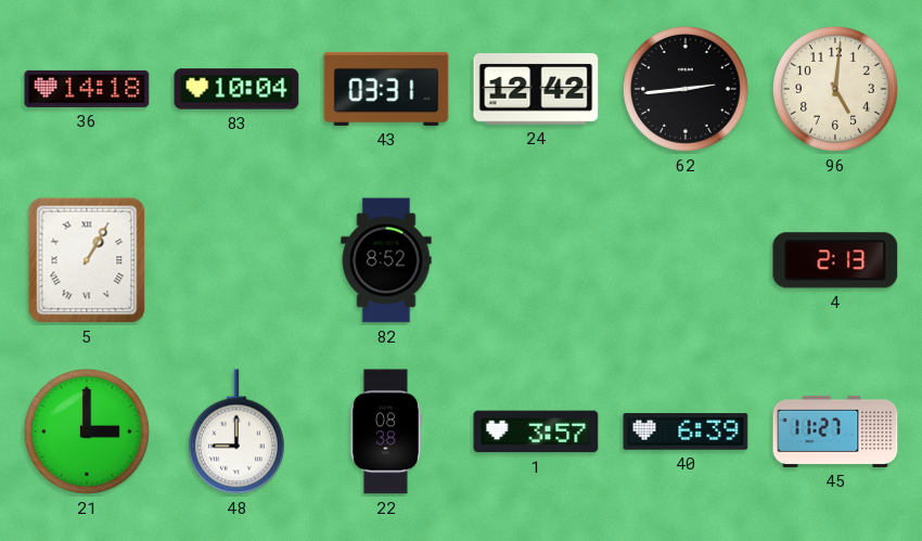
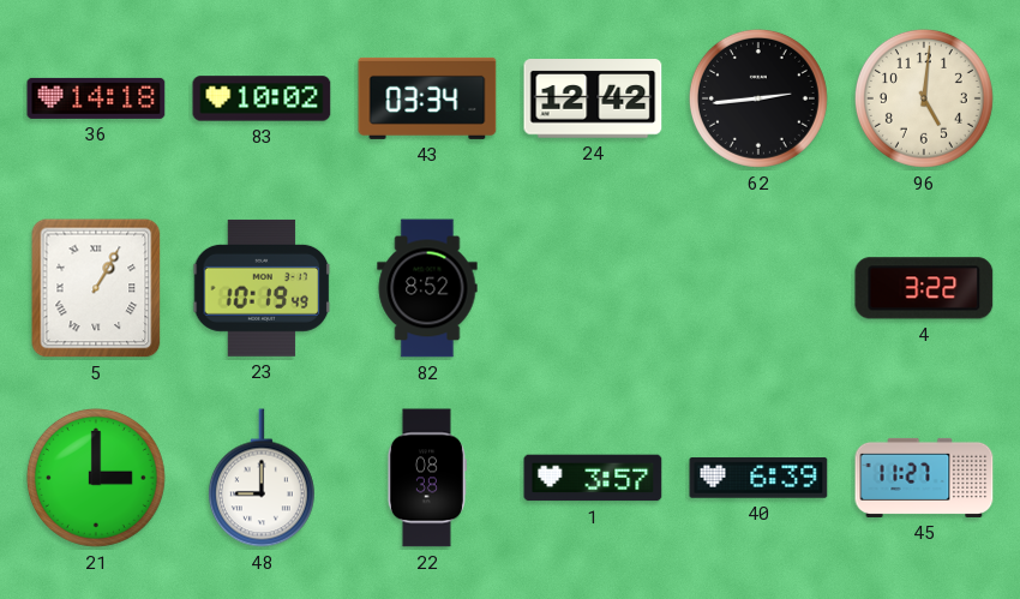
83: 10:04 -> 10:02
43: 03:31 -> 03:34
23: none -> 10:19
4: 2:13 -> 3:22
